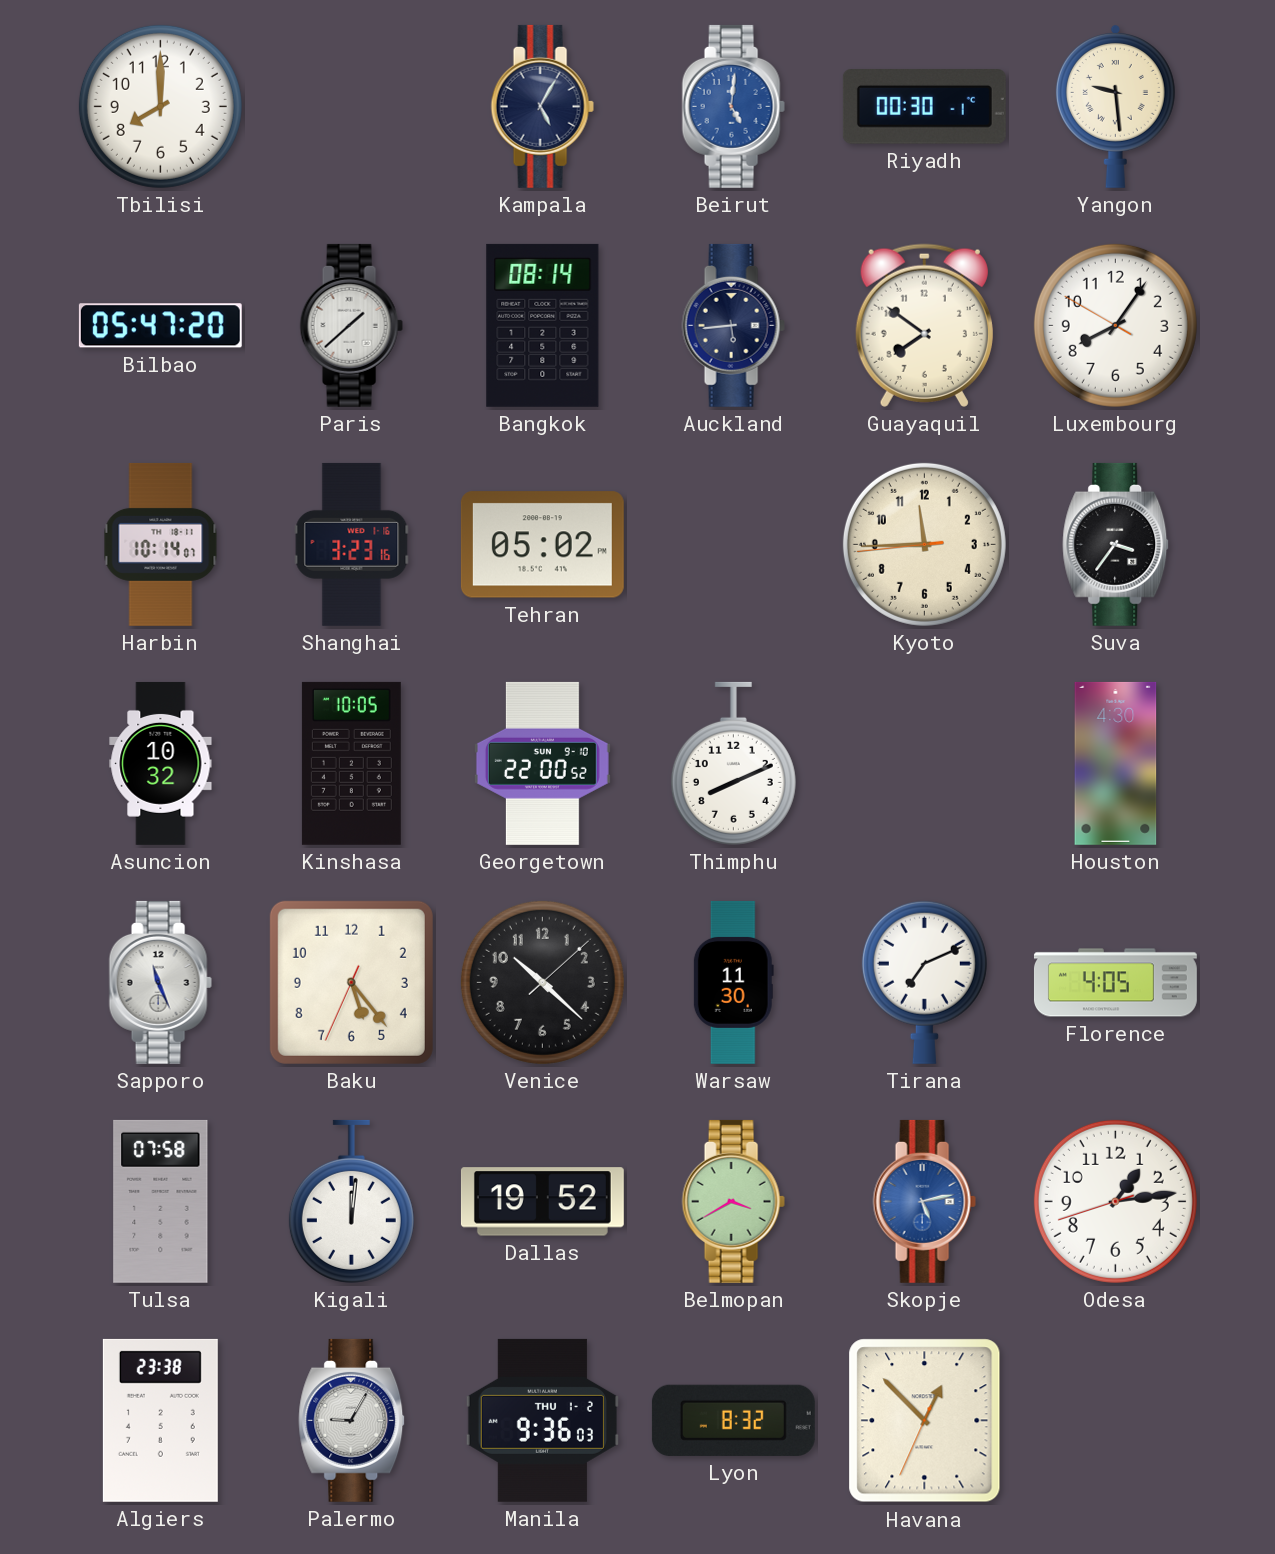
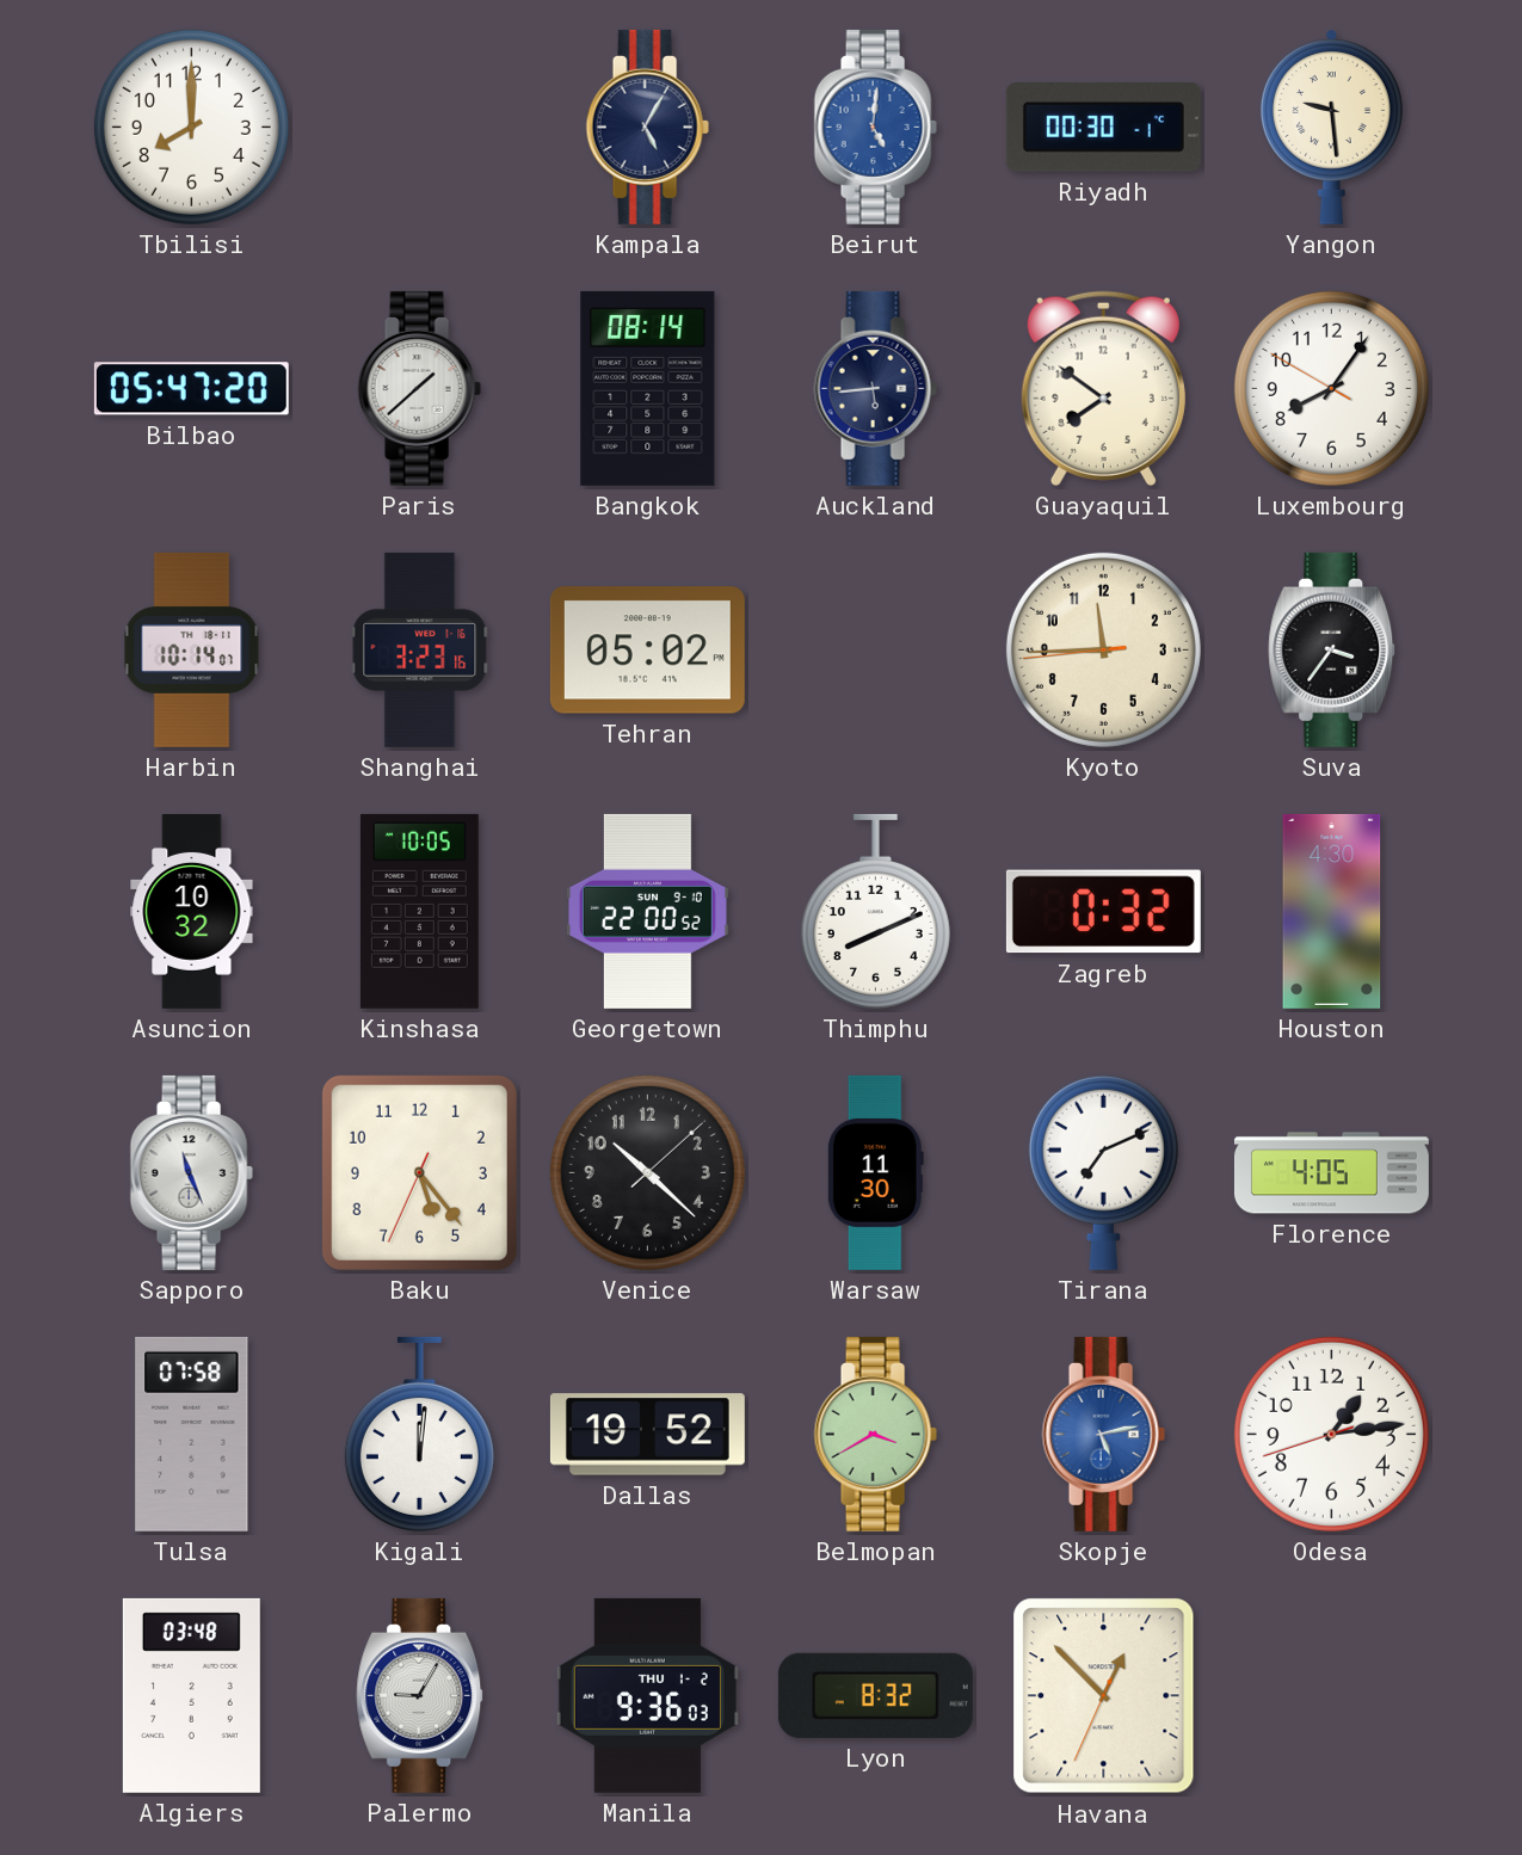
Zagreb: none -> 0:32
Algiers: 23:38 -> 03:48
